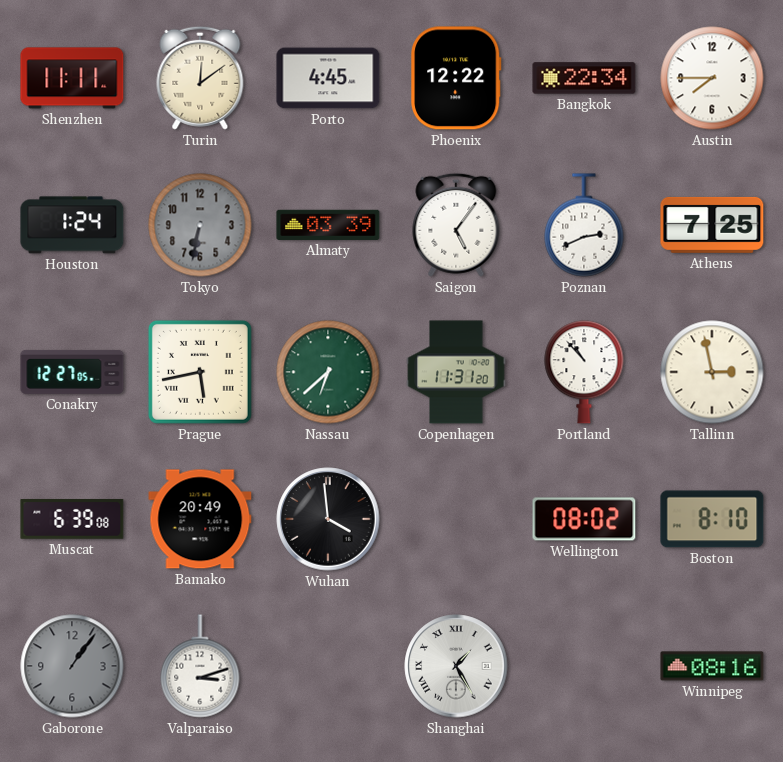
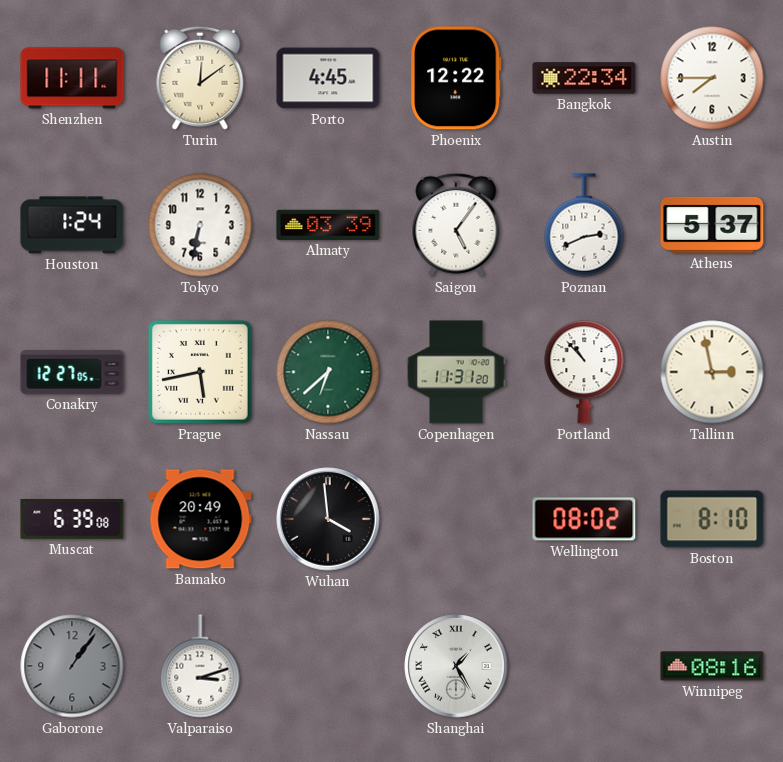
Tokyo dial: grey -> white
Athens: 7:25 -> 5:37
